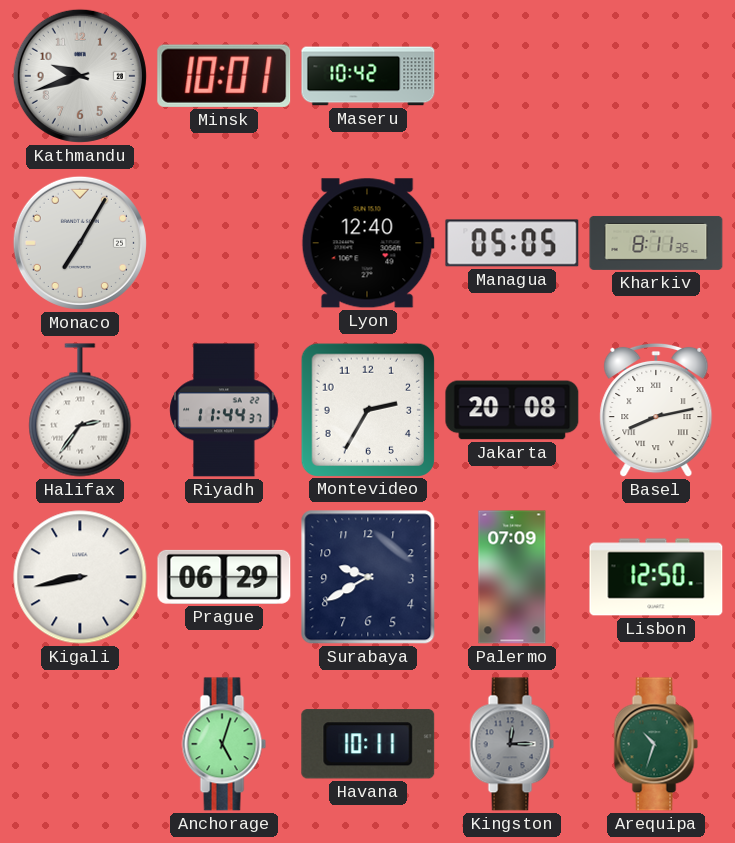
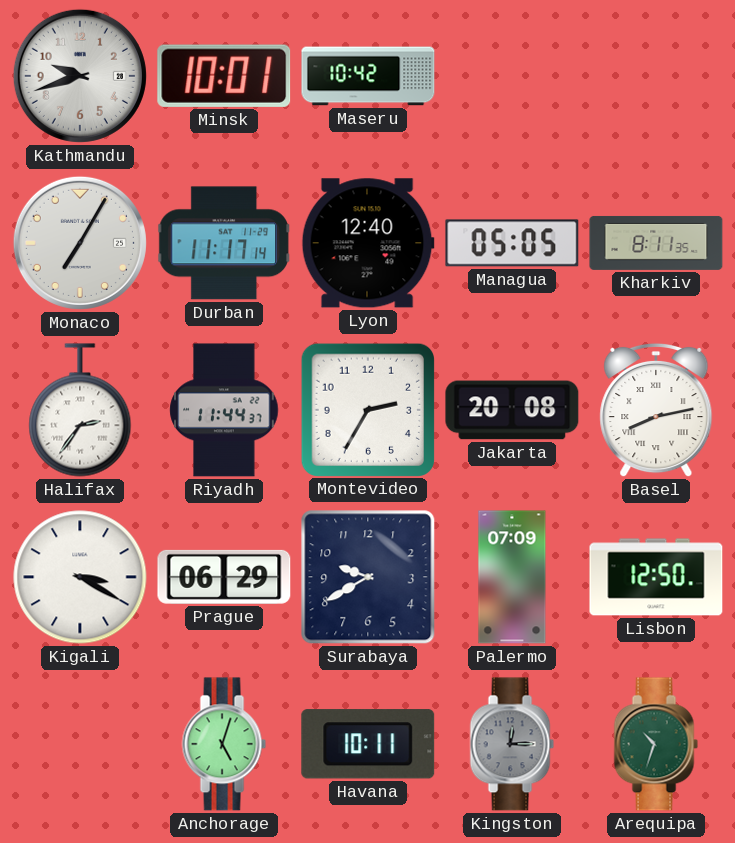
Durban: none -> 11:17
Kigali: 8:43 -> 3:20
